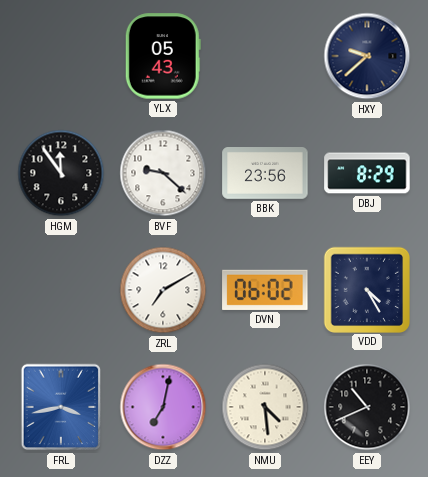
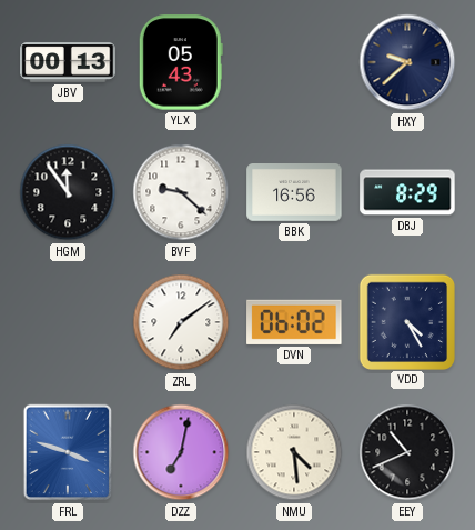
JBV: none -> 00:13
BBK: 23:56 -> 16:56
ZRL: 7:10 -> 7:09
FRL: 3:43 -> 3:48
